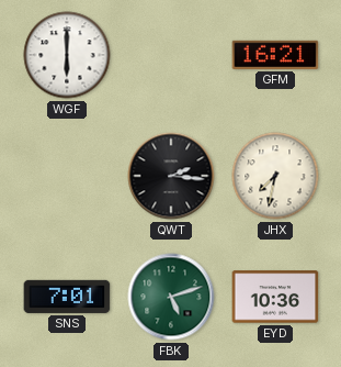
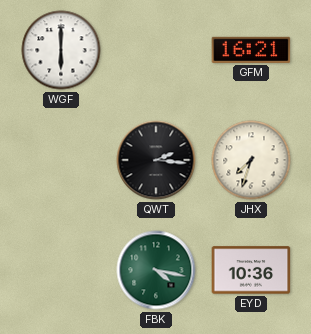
JHX: 7:32 -> 7:33
SNS: 7:01 -> none
FBK: 5:12 -> 4:17
